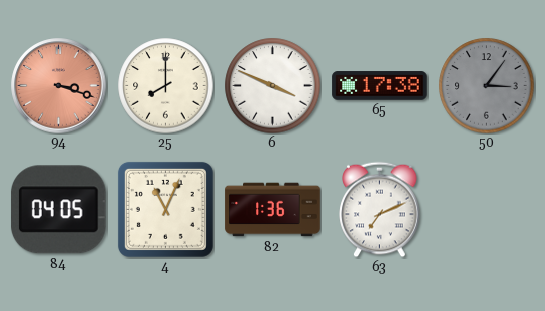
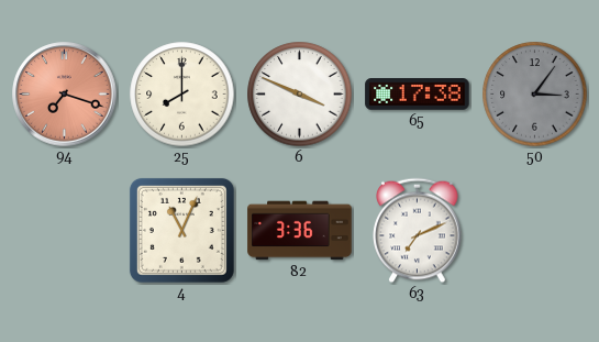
94: 3:18 -> 7:18
84: 04:05 -> none
82: 1:36 -> 3:36
